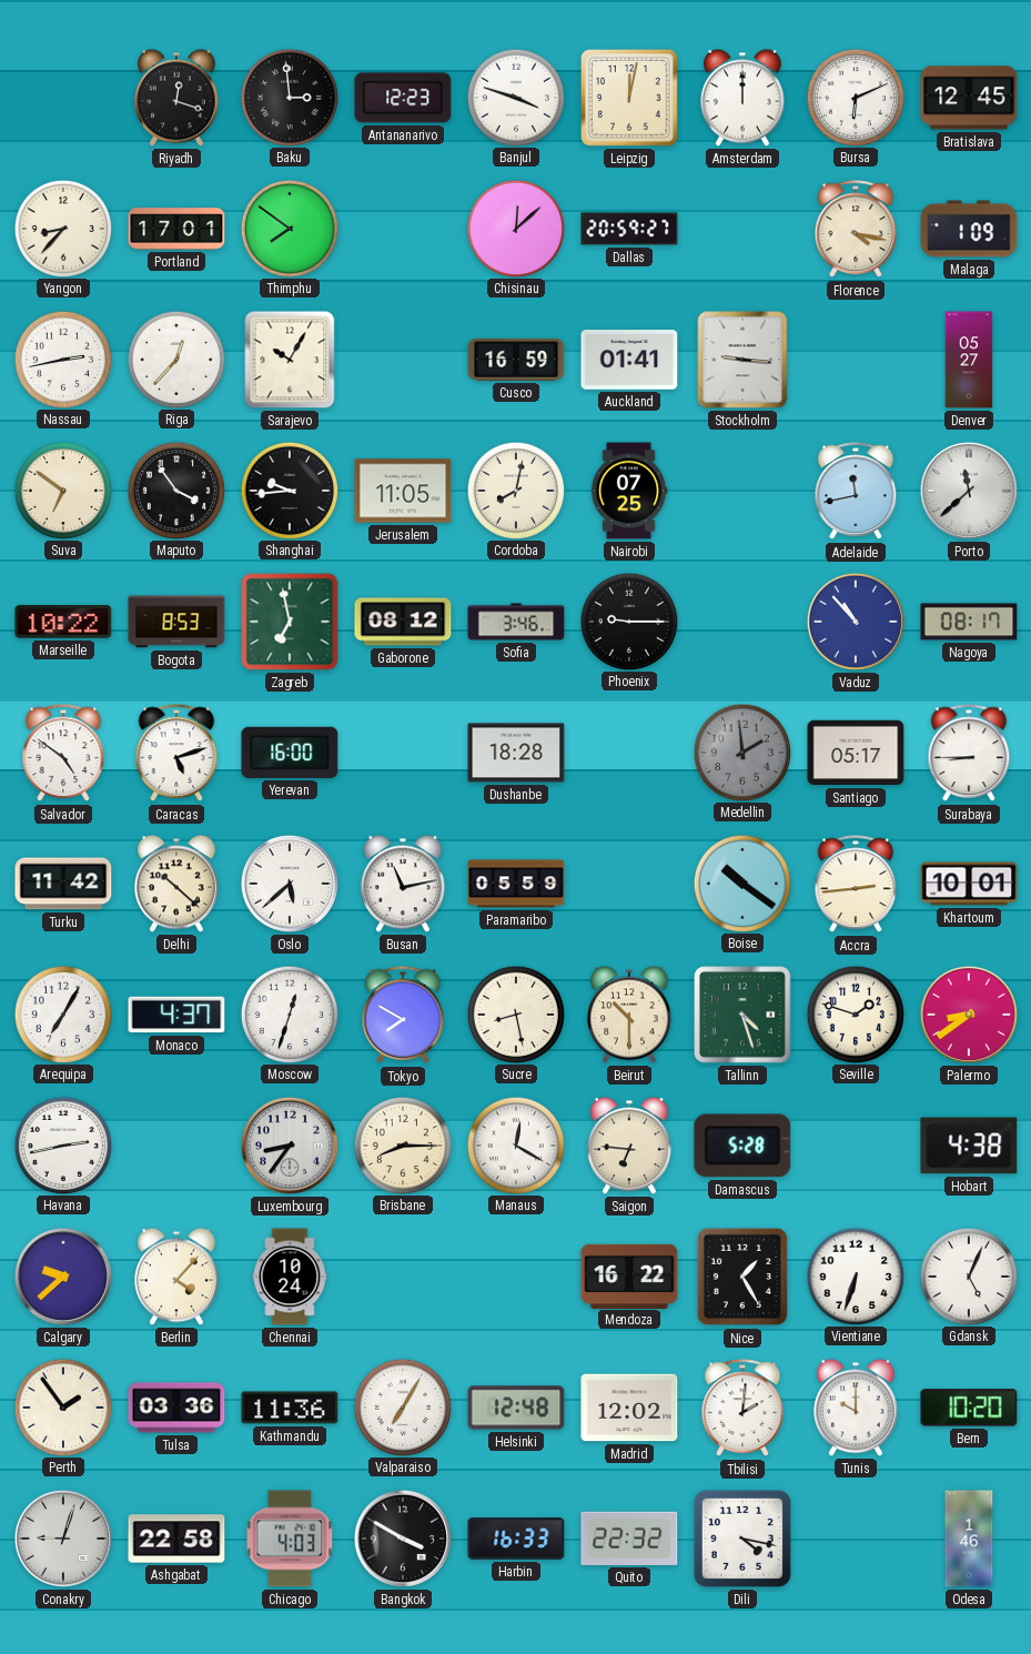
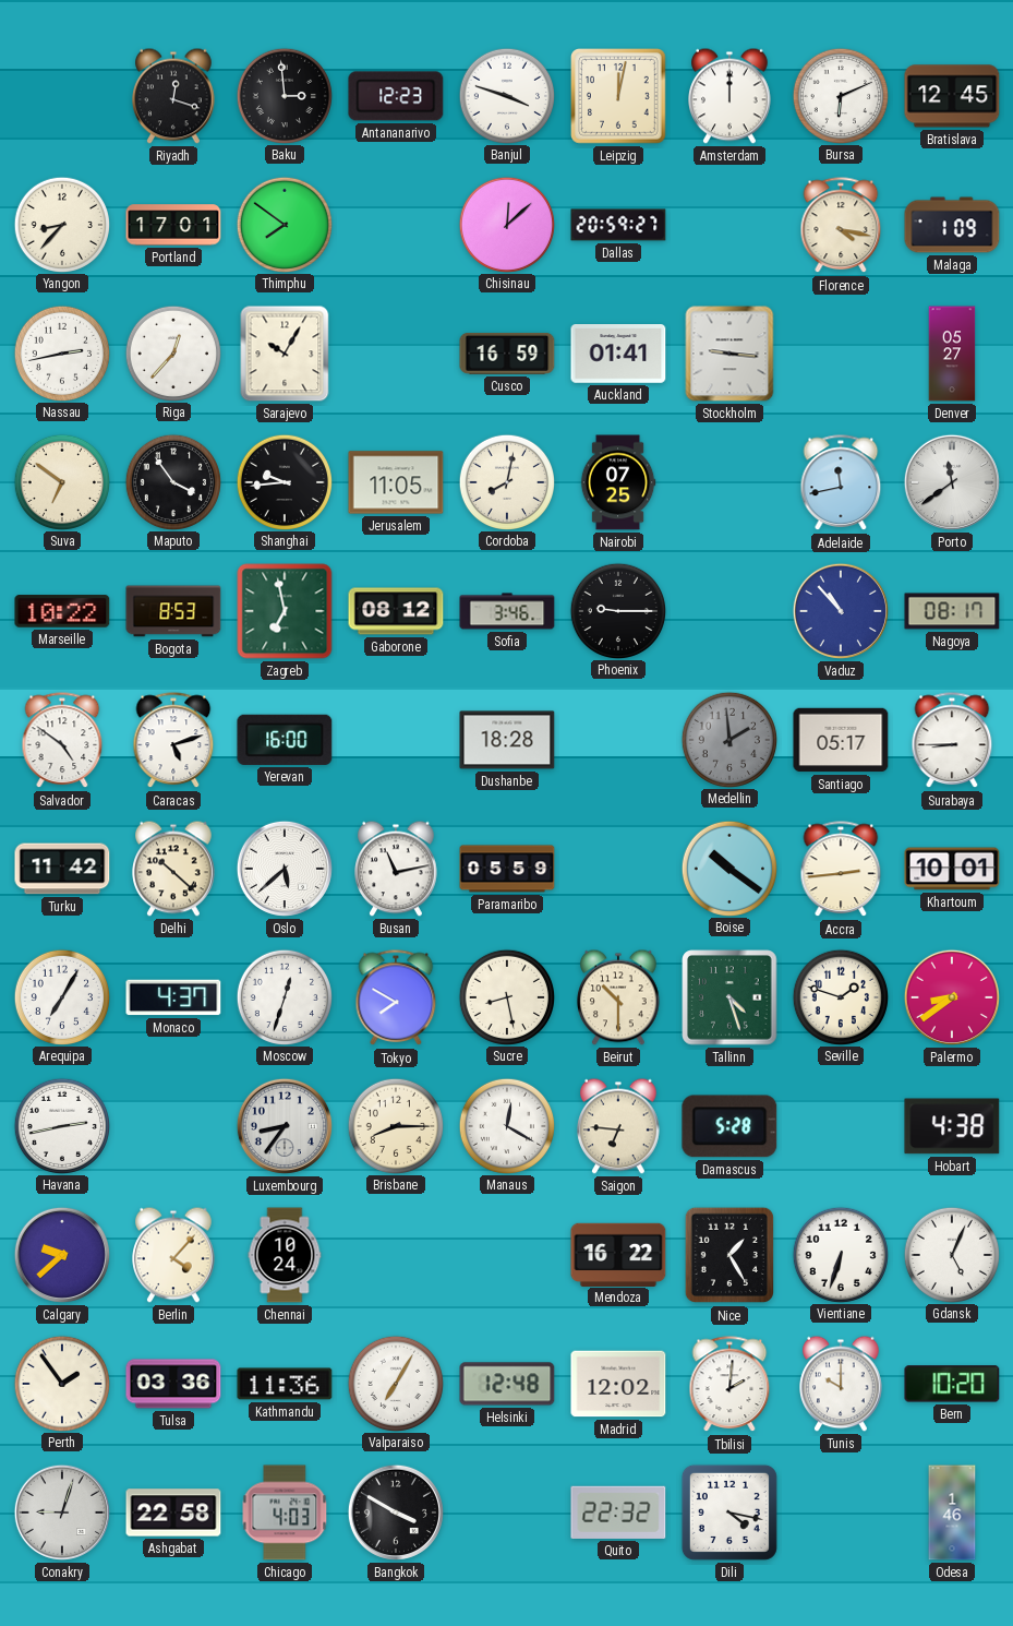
Porto: 11:38 -> 11:39
Harbin: 16:33 -> none
